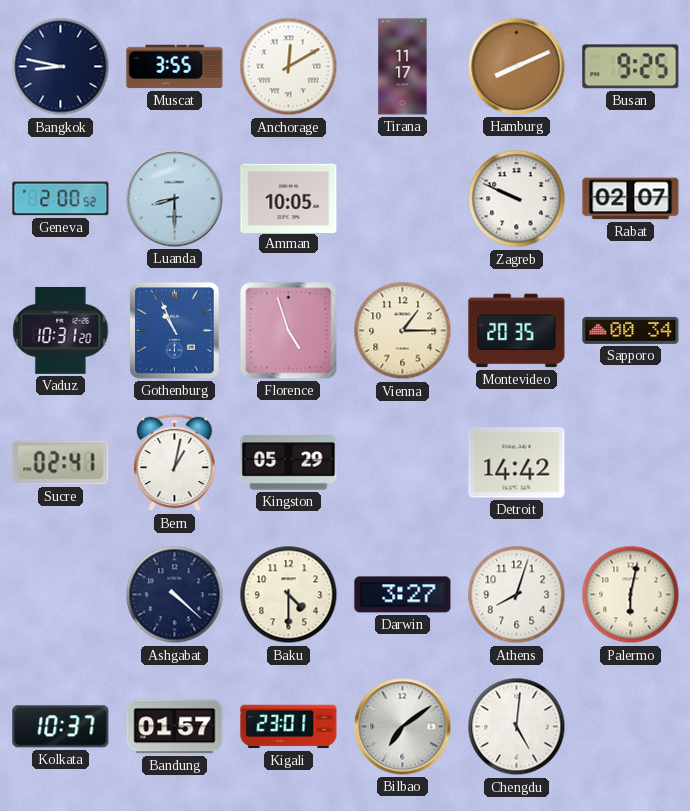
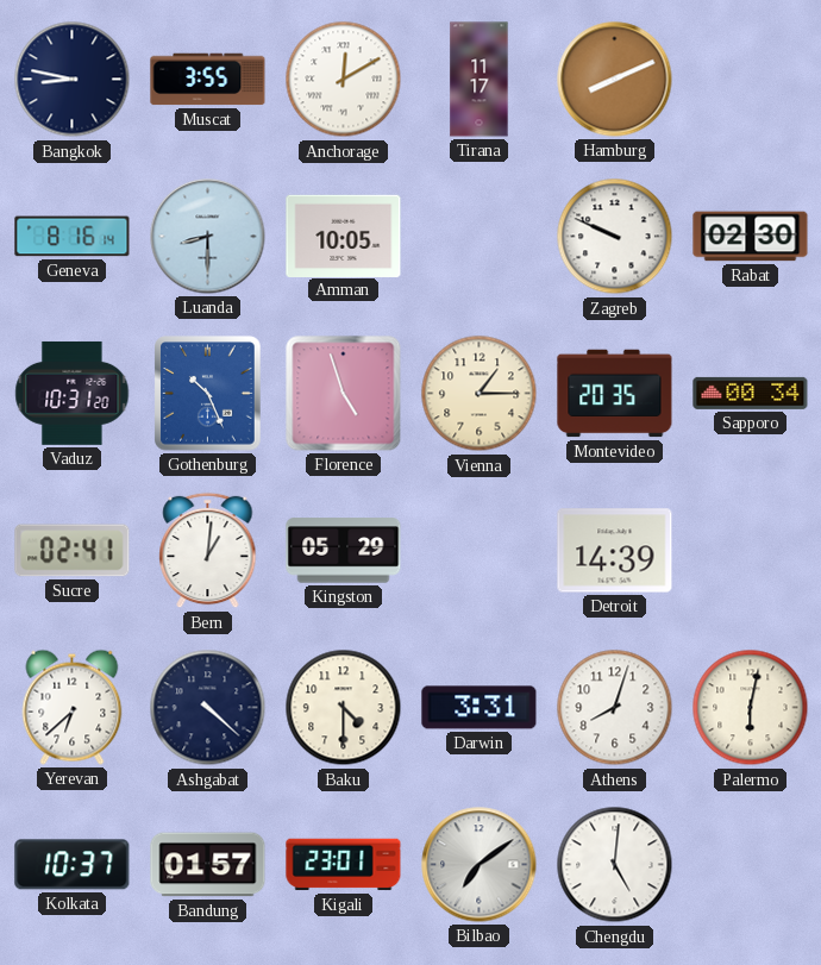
Busan: 9:25 -> none
Geneva: 2:00 -> 8:16
Rabat: 02:07 -> 02:30
Gothenburg: 10:56 -> 10:26
Bern: 1:02 -> 1:01
Detroit: 14:42 -> 14:39
Yerevan: none -> 6:38
Darwin: 3:27 -> 3:31
